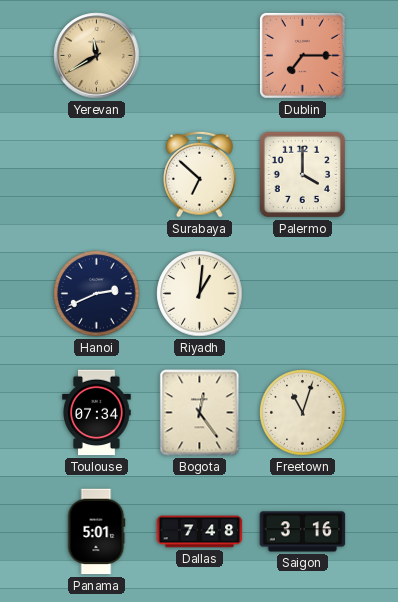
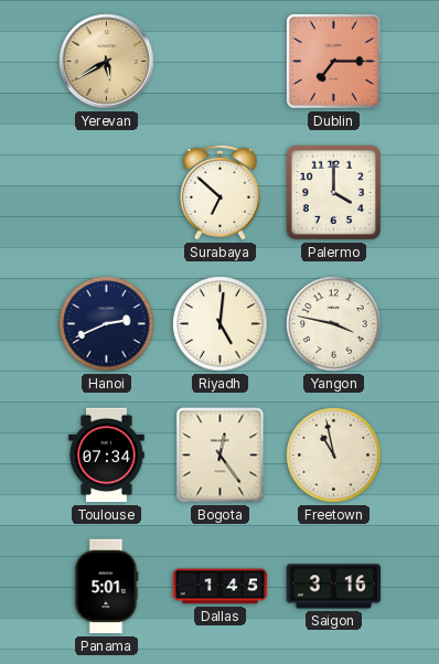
Yerevan: 11:40 -> 5:40
Riyadh: 1:01 -> 5:01
Yangon: none -> 3:47
Freetown: 11:03 -> 10:58
Dallas: 7:48 -> 1:45
